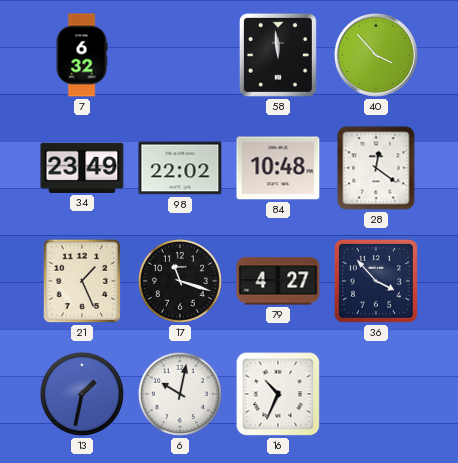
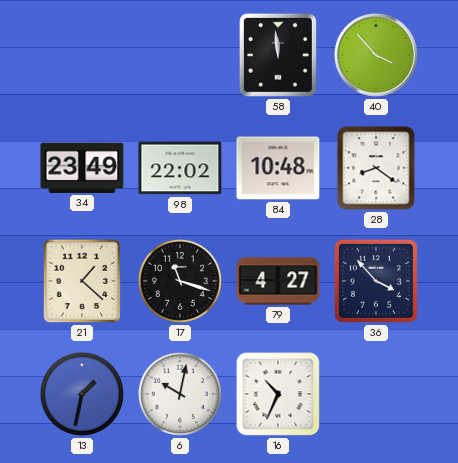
7: 6:32 -> none
28: 12:21 -> 8:21
21: 1:26 -> 1:22
